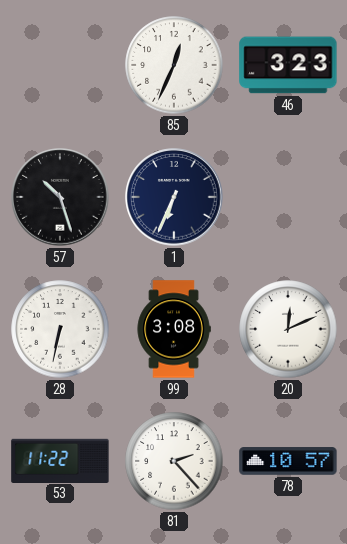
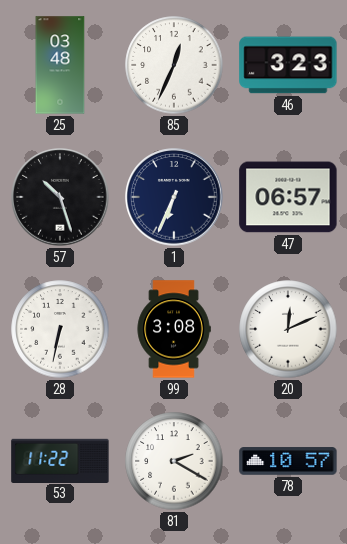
25: none -> 03:48
47: none -> 06:57
81: 2:23 -> 2:20
